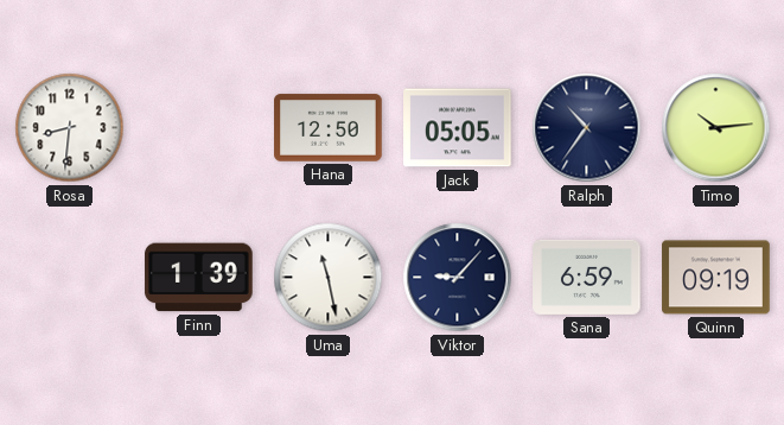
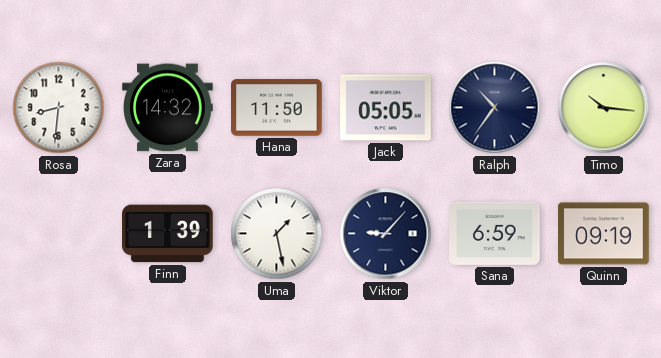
Zara: none -> 14:32
Hana: 12:50 -> 11:50
Timo: 10:14 -> 10:16
Uma: 11:28 -> 1:28
